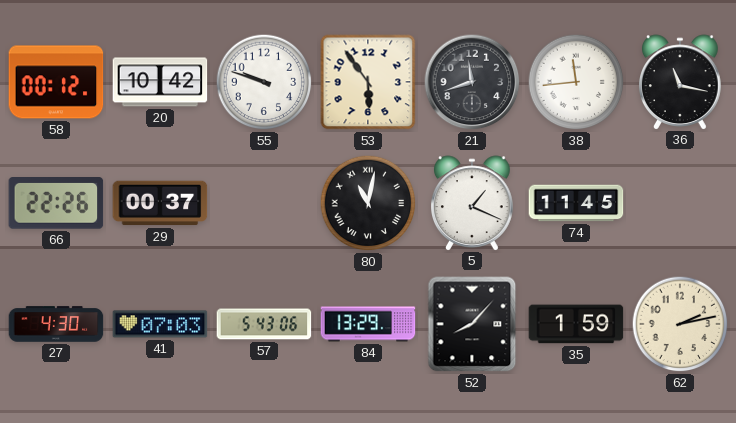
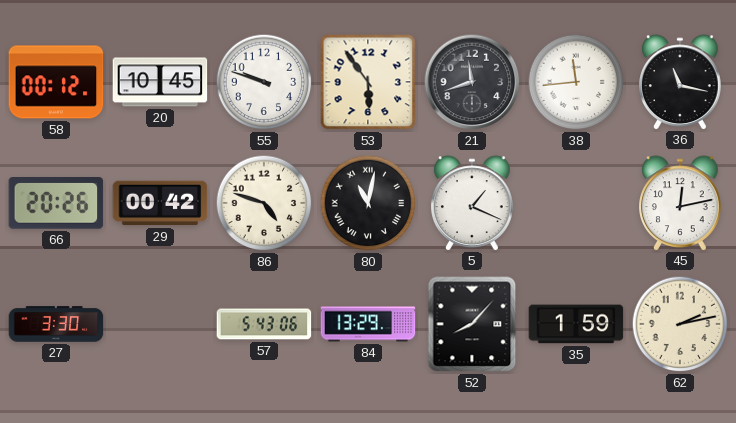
20: 10:42 -> 10:45
66: 22:26 -> 20:26
29: 00:37 -> 00:42
86: none -> 4:48
74: 11:45 -> none
45: none -> 12:13
27: 4:30 -> 3:30
41: 07:03 -> none
